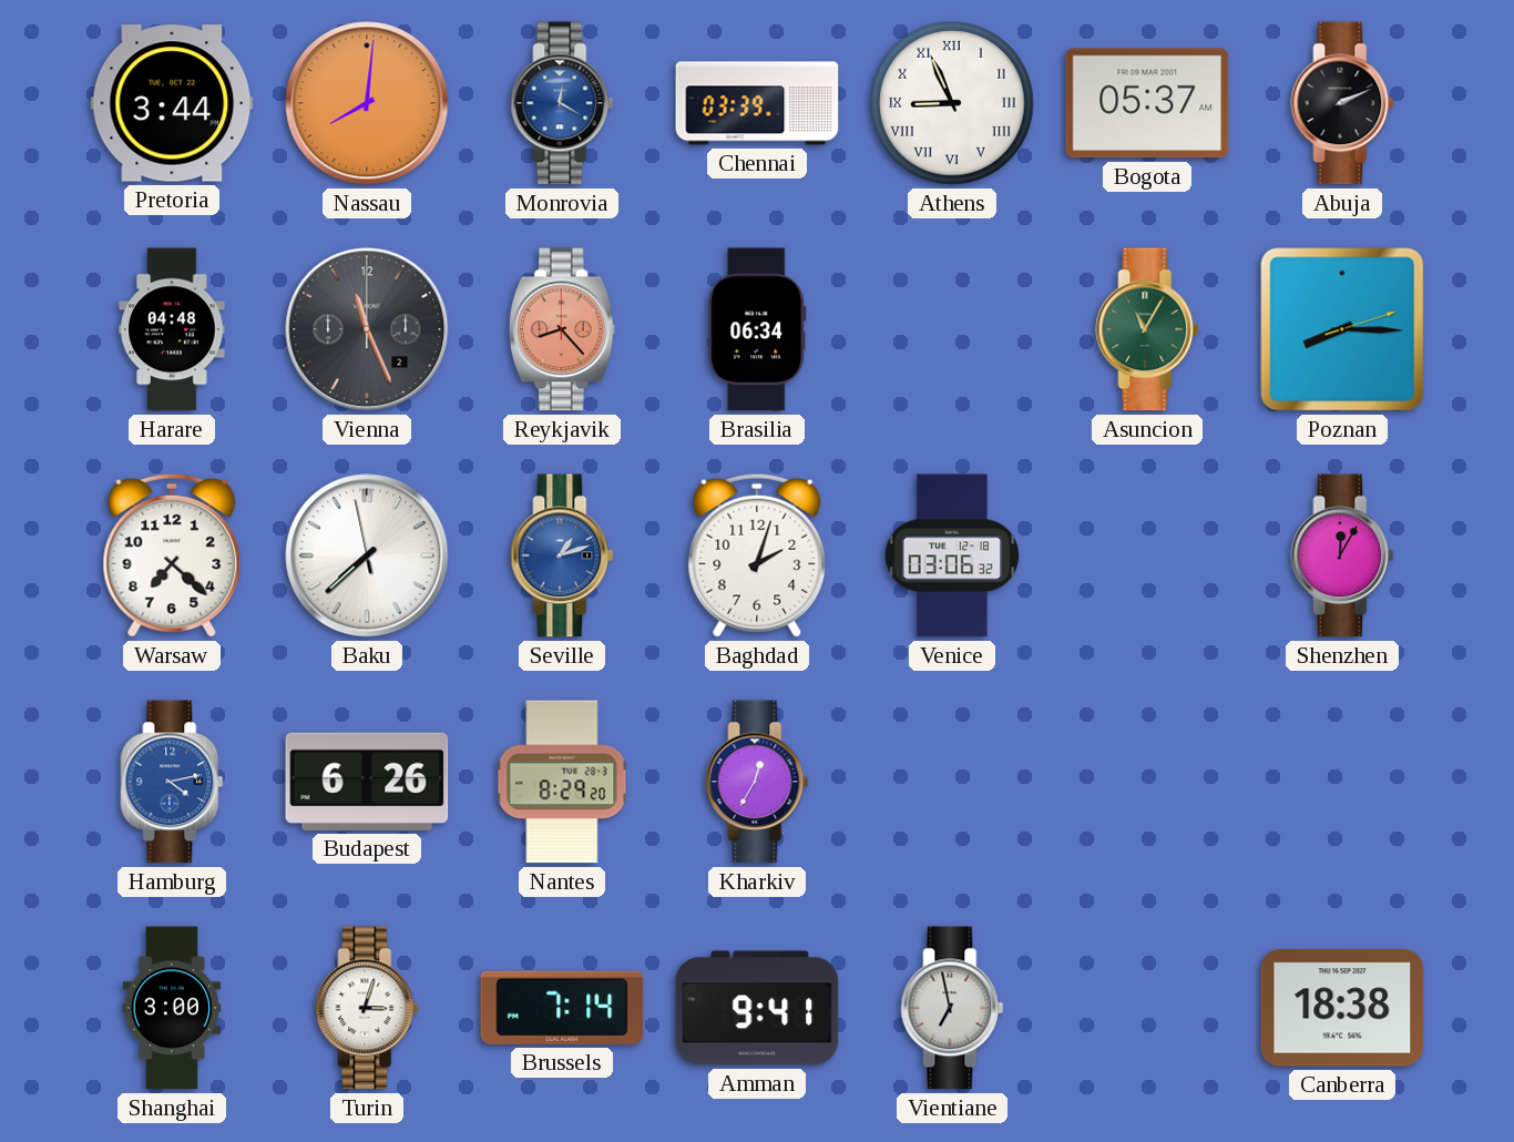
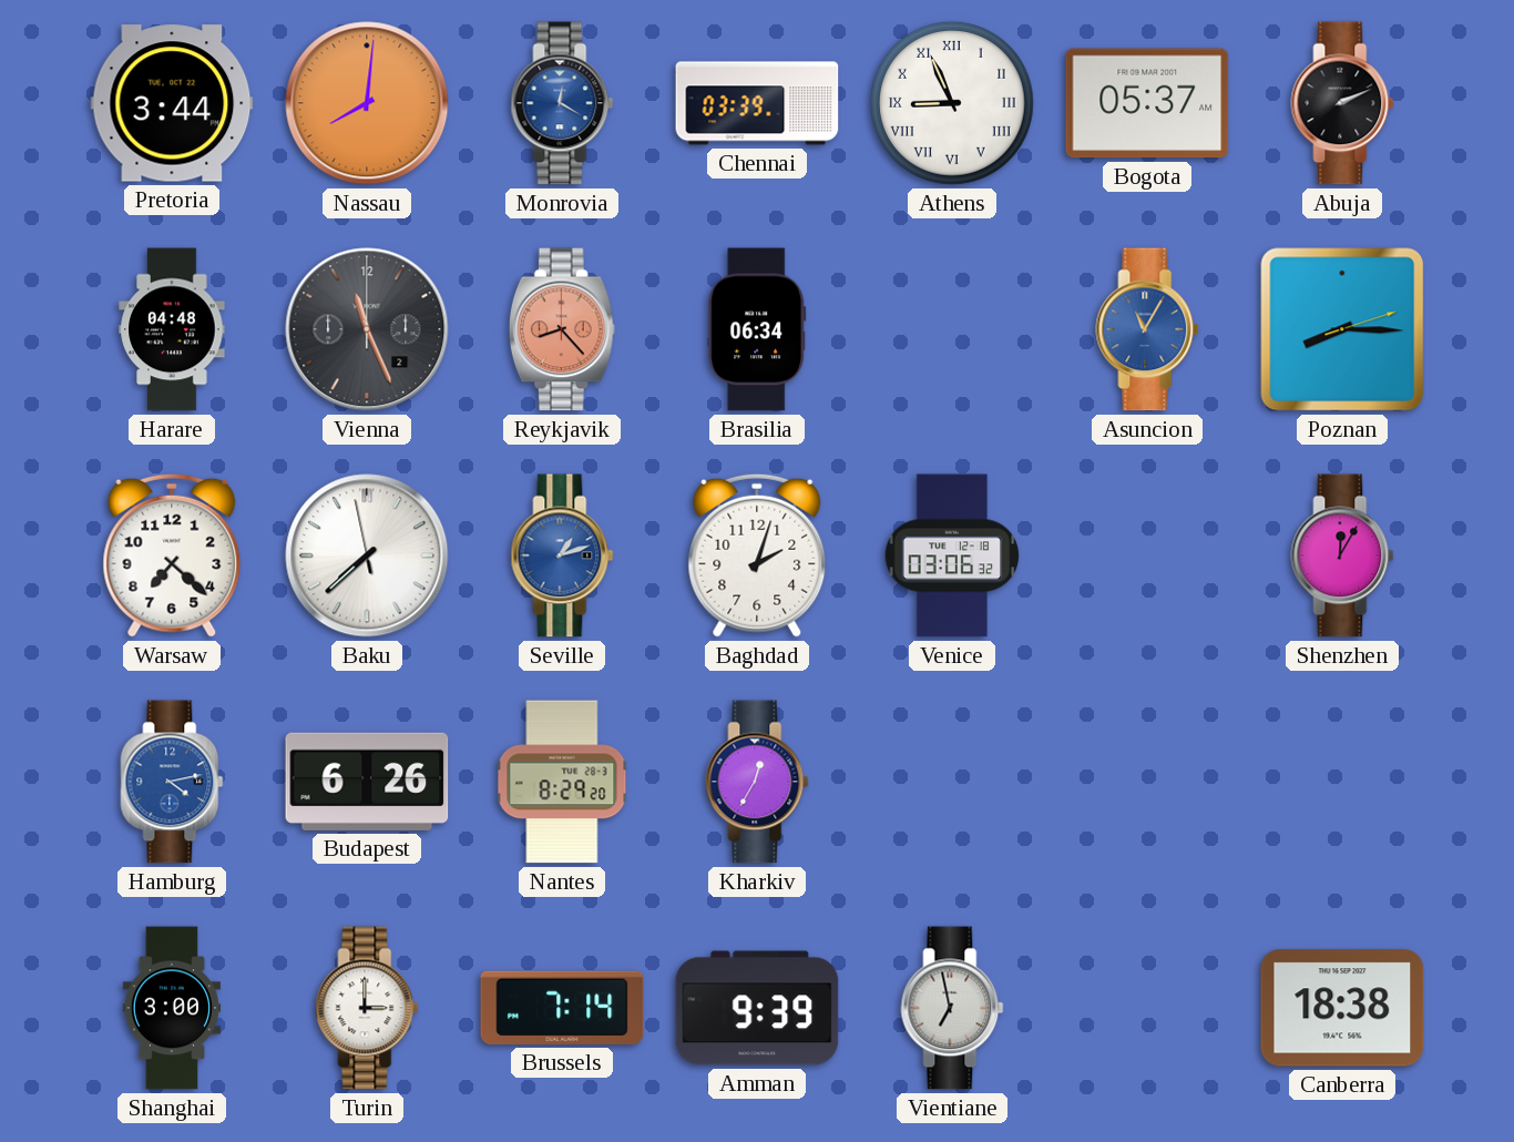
Asuncion dial: green -> blue
Turin: 3:03 -> 3:00
Amman: 9:41 -> 9:39
